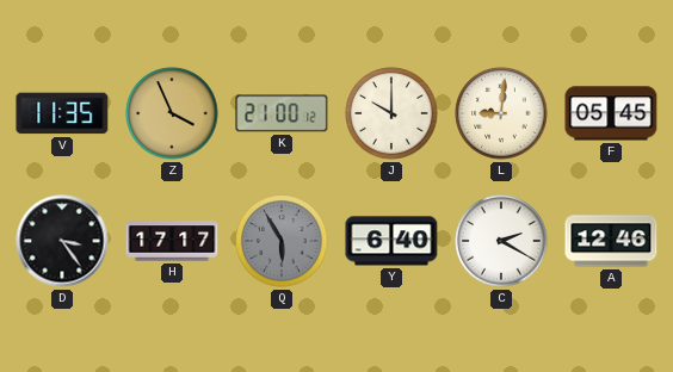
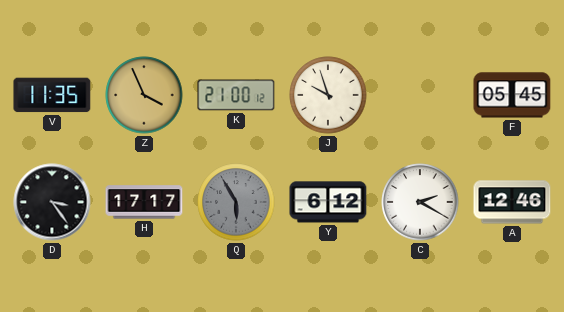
J: 10:00 -> 9:57
L: 9:01 -> none
Y: 6:40 -> 6:12
